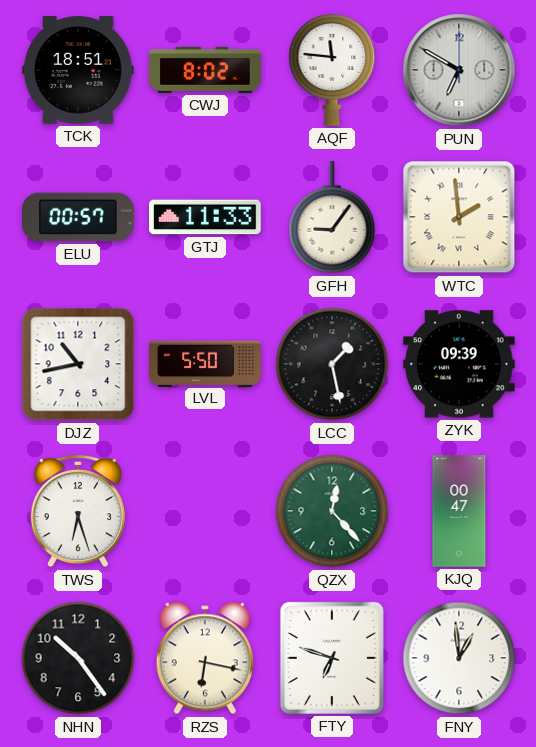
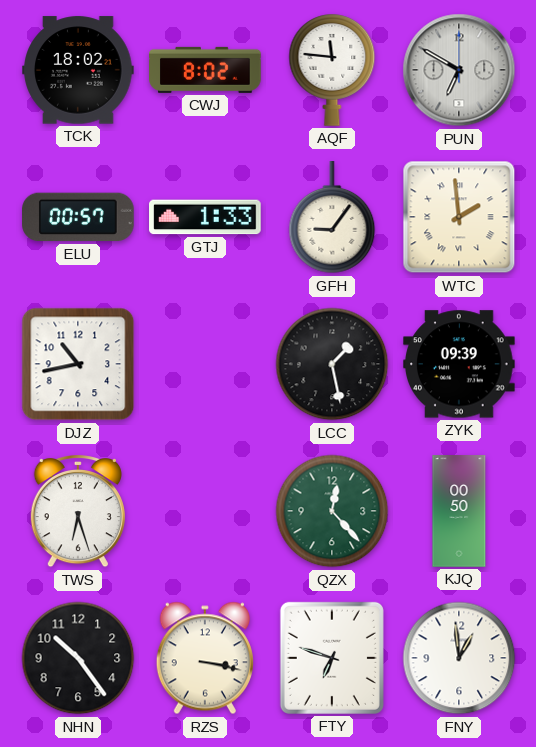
TCK: 18:51 -> 18:02
GTJ: 11:33 -> 1:33
LVL: 5:50 -> none
KJQ: 00:47 -> 00:50
RZS: 6:17 -> 3:17
